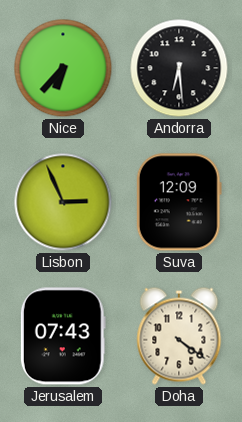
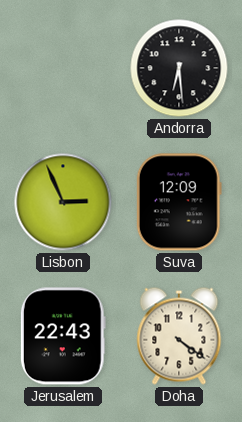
Nice: 6:37 -> none
Jerusalem: 07:43 -> 22:43
